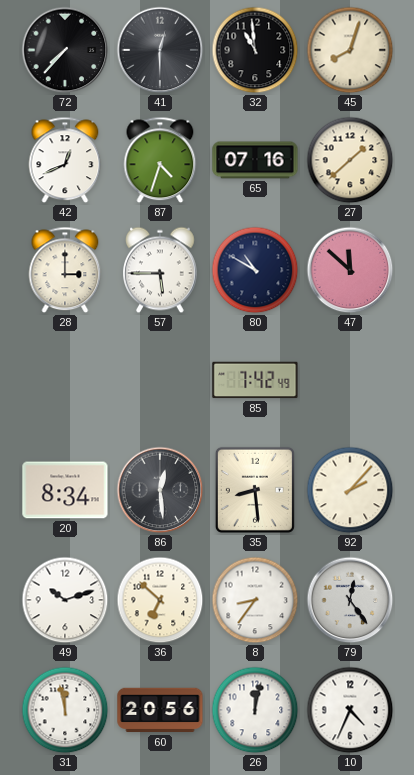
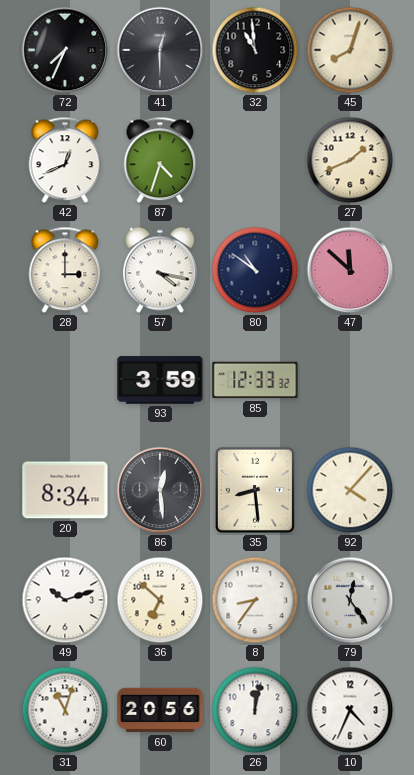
72: 7:37 -> 7:34
65: 07:16 -> none
27: 1:38 -> 1:41
57: 5:45 -> 4:17
80: 10:50 -> 10:51
93: none -> 3:59
85: 7:42 -> 12:33
92: 2:07 -> 4:07
31: 11:58 -> 11:03
